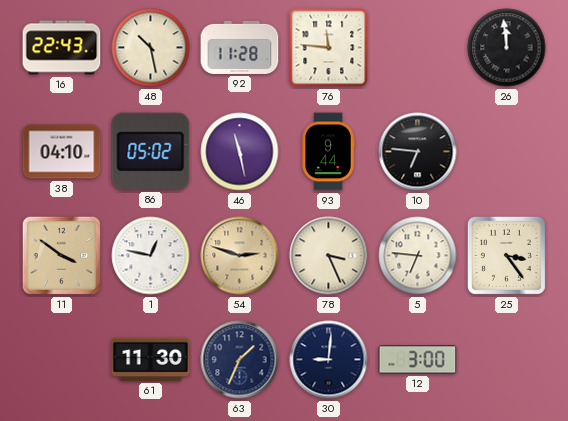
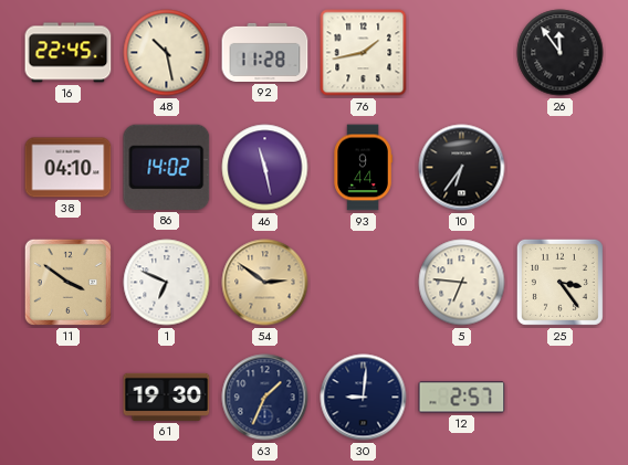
16: 22:43 -> 22:45
76: 11:46 -> 1:43
26: 11:59 -> 11:54
86: 05:02 -> 14:02
10: 6:46 -> 6:36
1: 12:47 -> 6:49
54: 2:48 -> 2:51
78: 3:26 -> none
61: 11:30 -> 19:30
12: 3:00 -> 2:57
